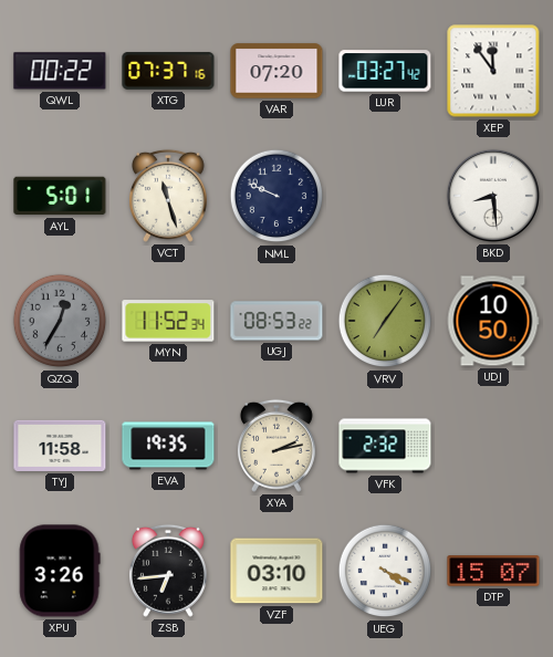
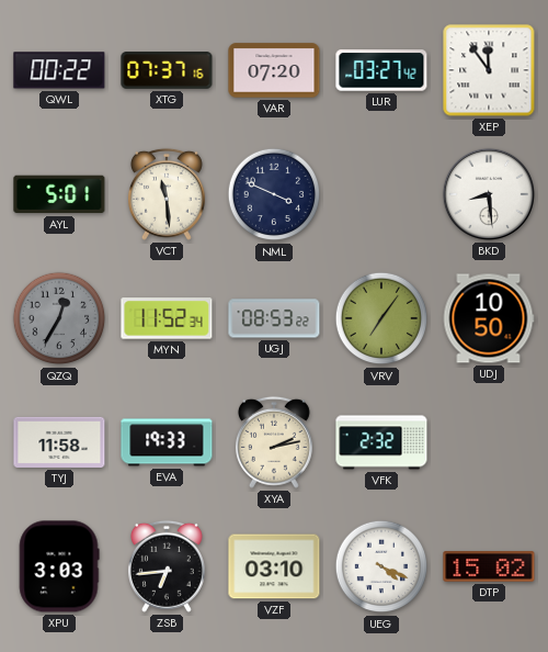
VCT: 11:27 -> 11:29
NML: 9:49 -> 3:49
EVA: 19:35 -> 19:33
XPU: 3:26 -> 3:03
DTP: 15:07 -> 15:02
